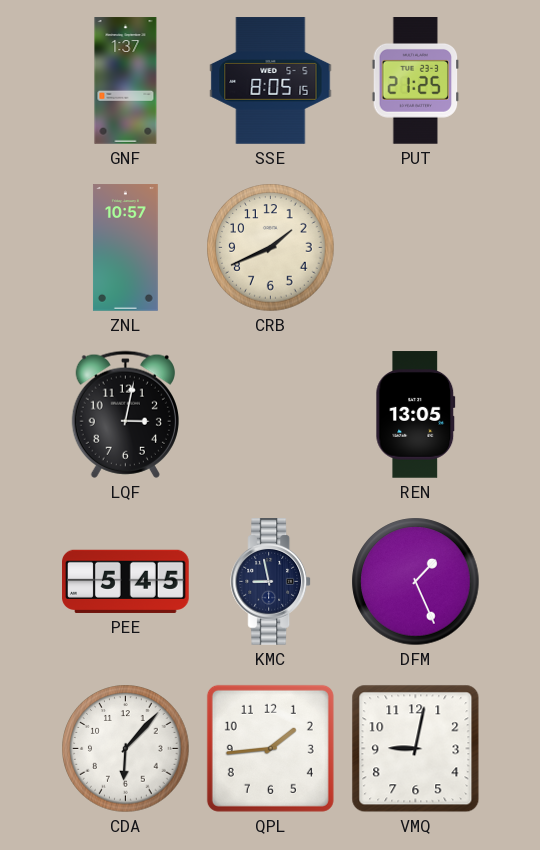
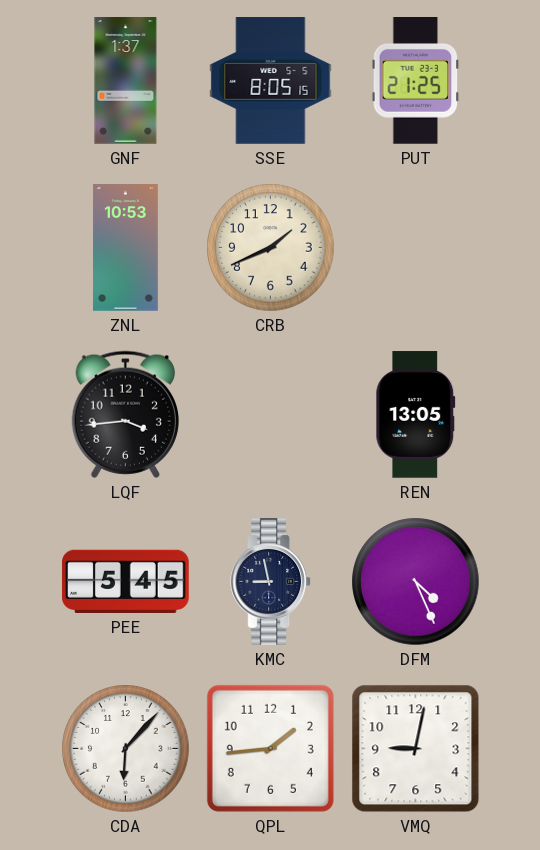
ZNL: 10:57 -> 10:53
LQF: 3:02 -> 3:44
DFM: 1:26 -> 4:26
